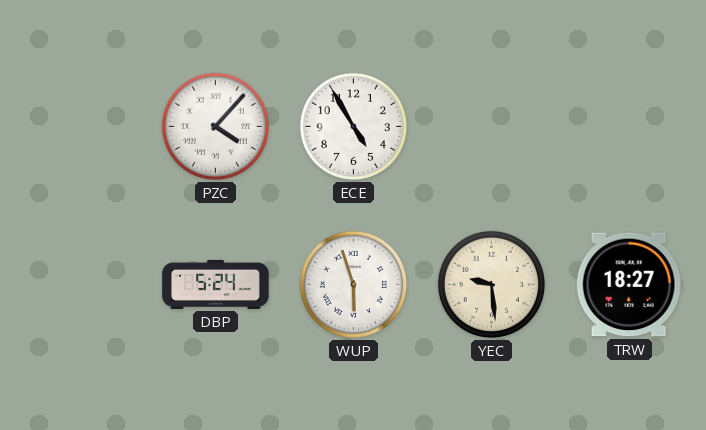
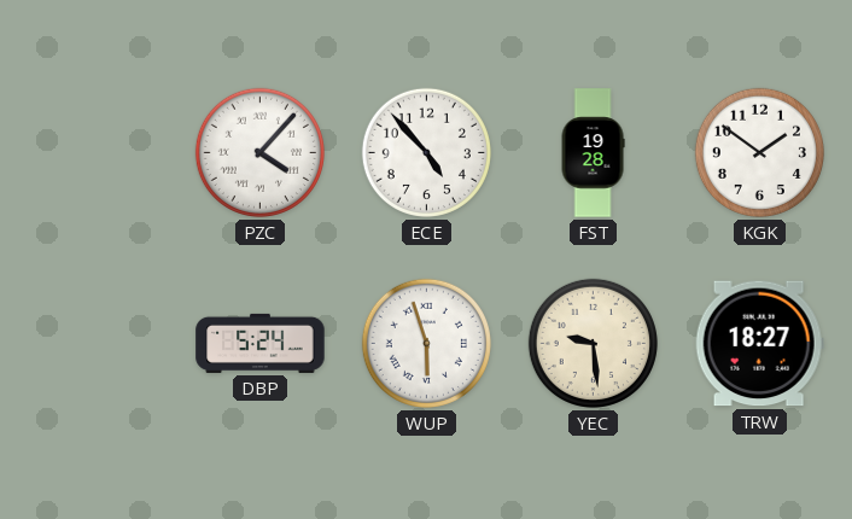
ECE: 4:55 -> 4:53
FST: none -> 19:28
KGK: none -> 1:51
